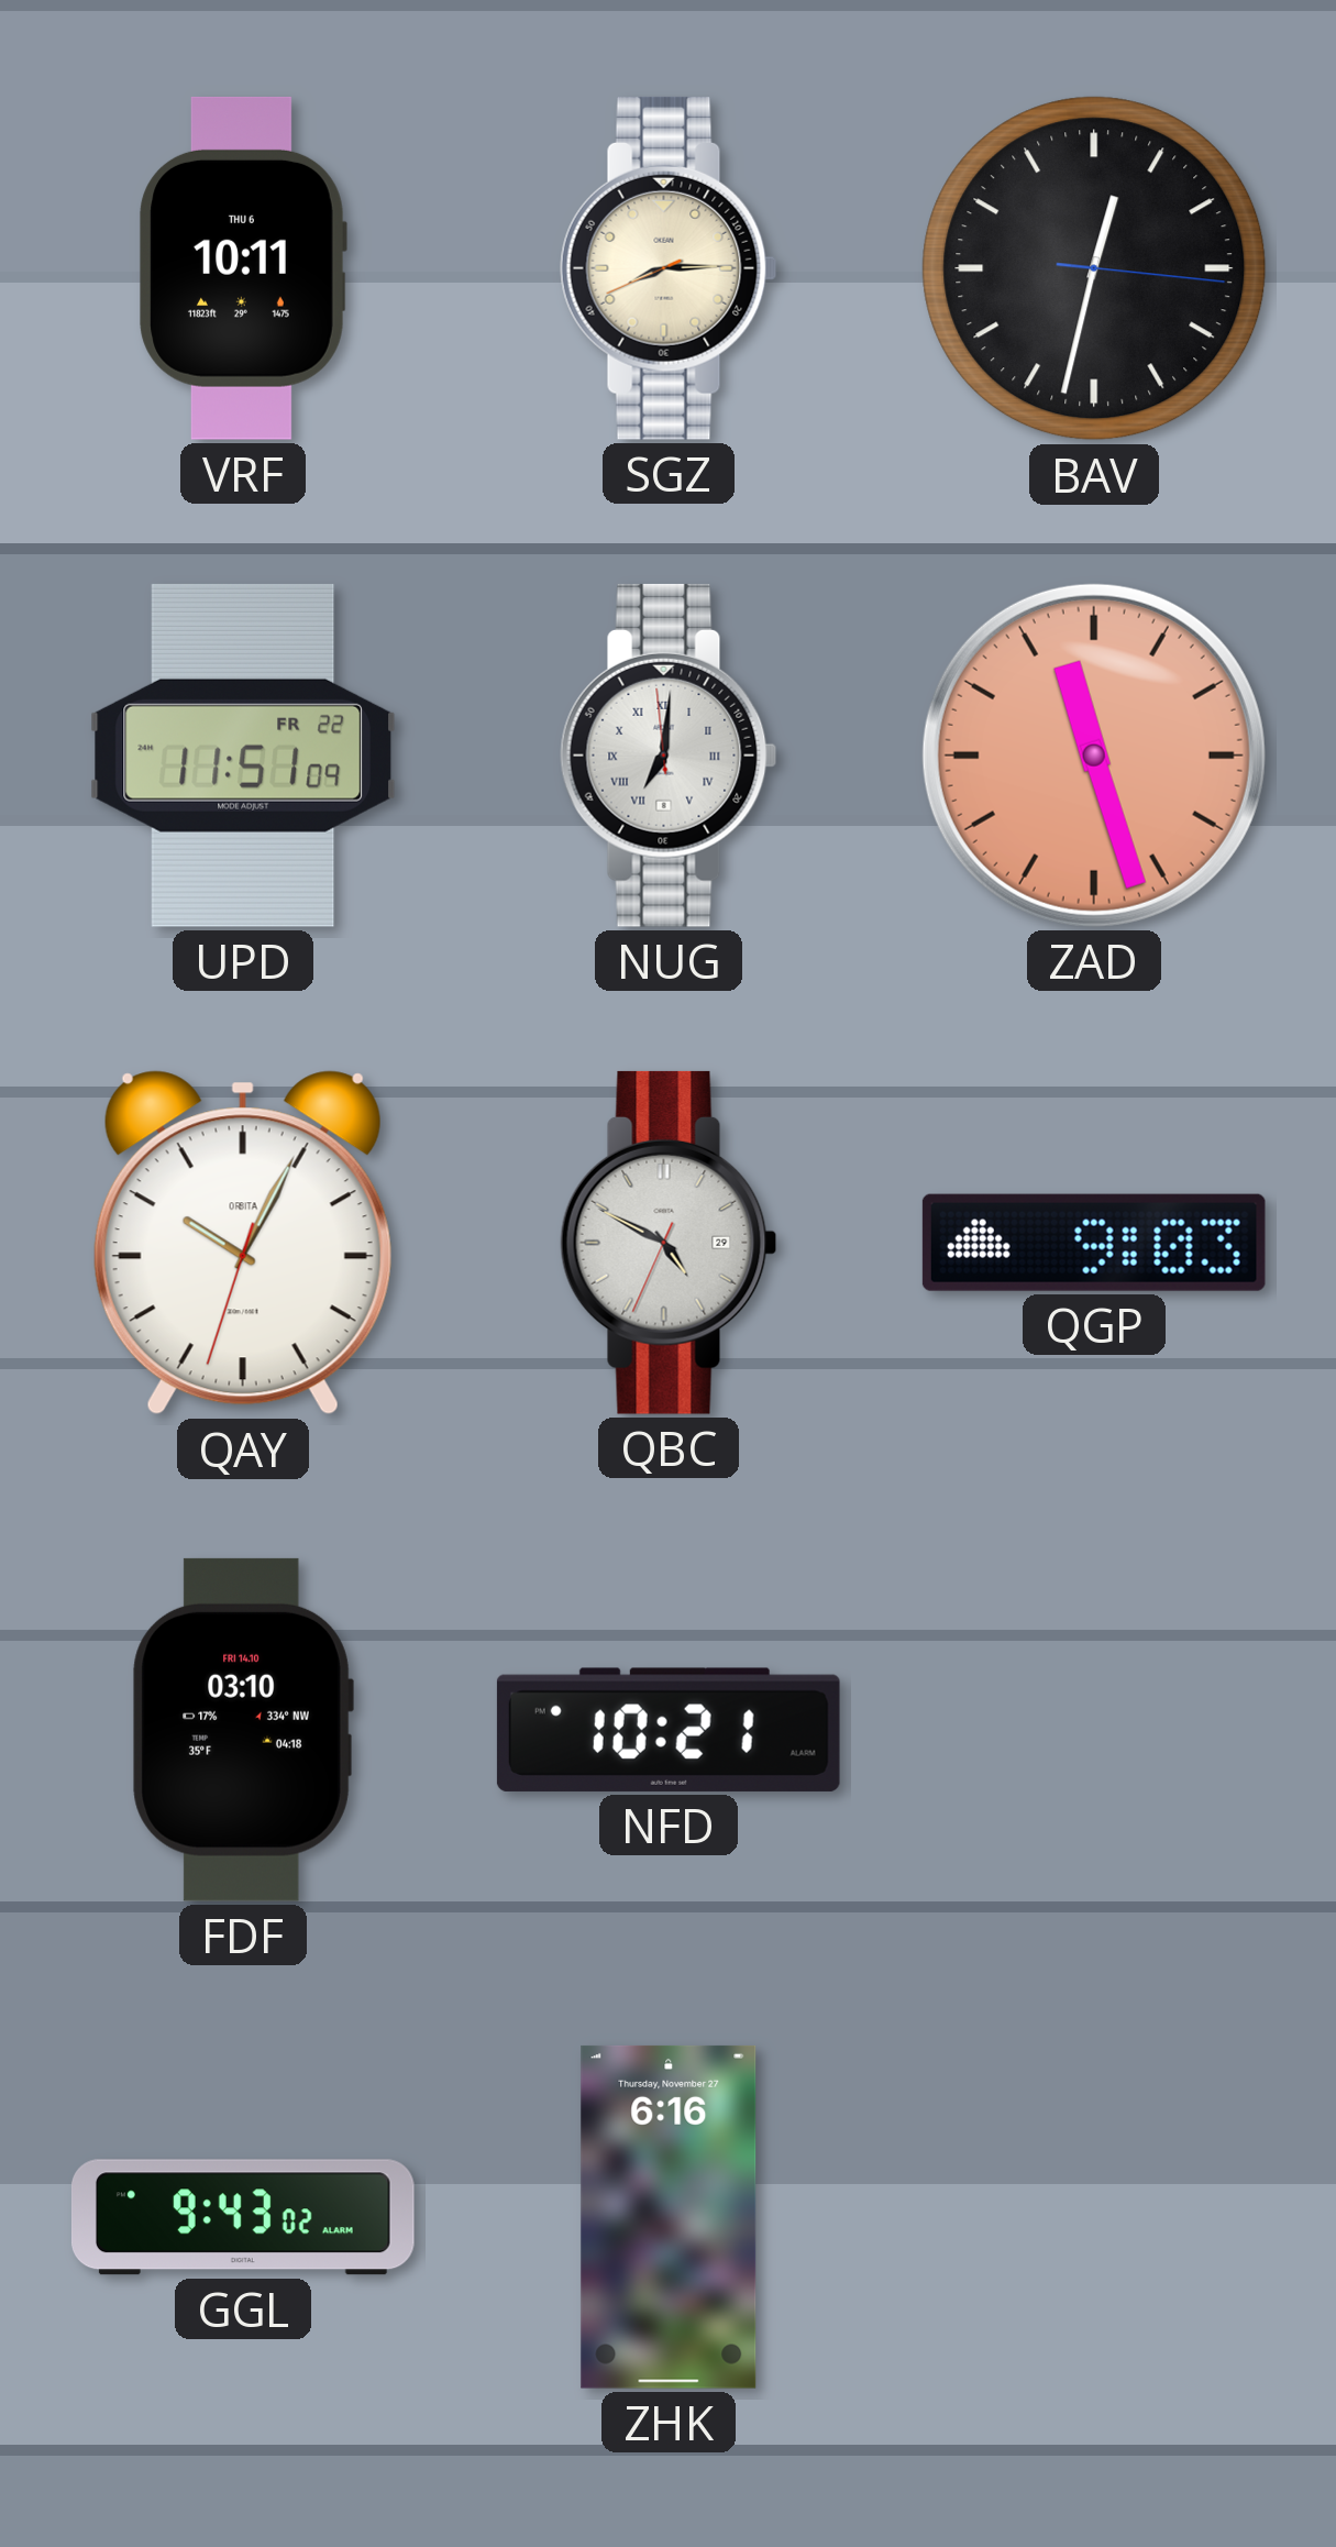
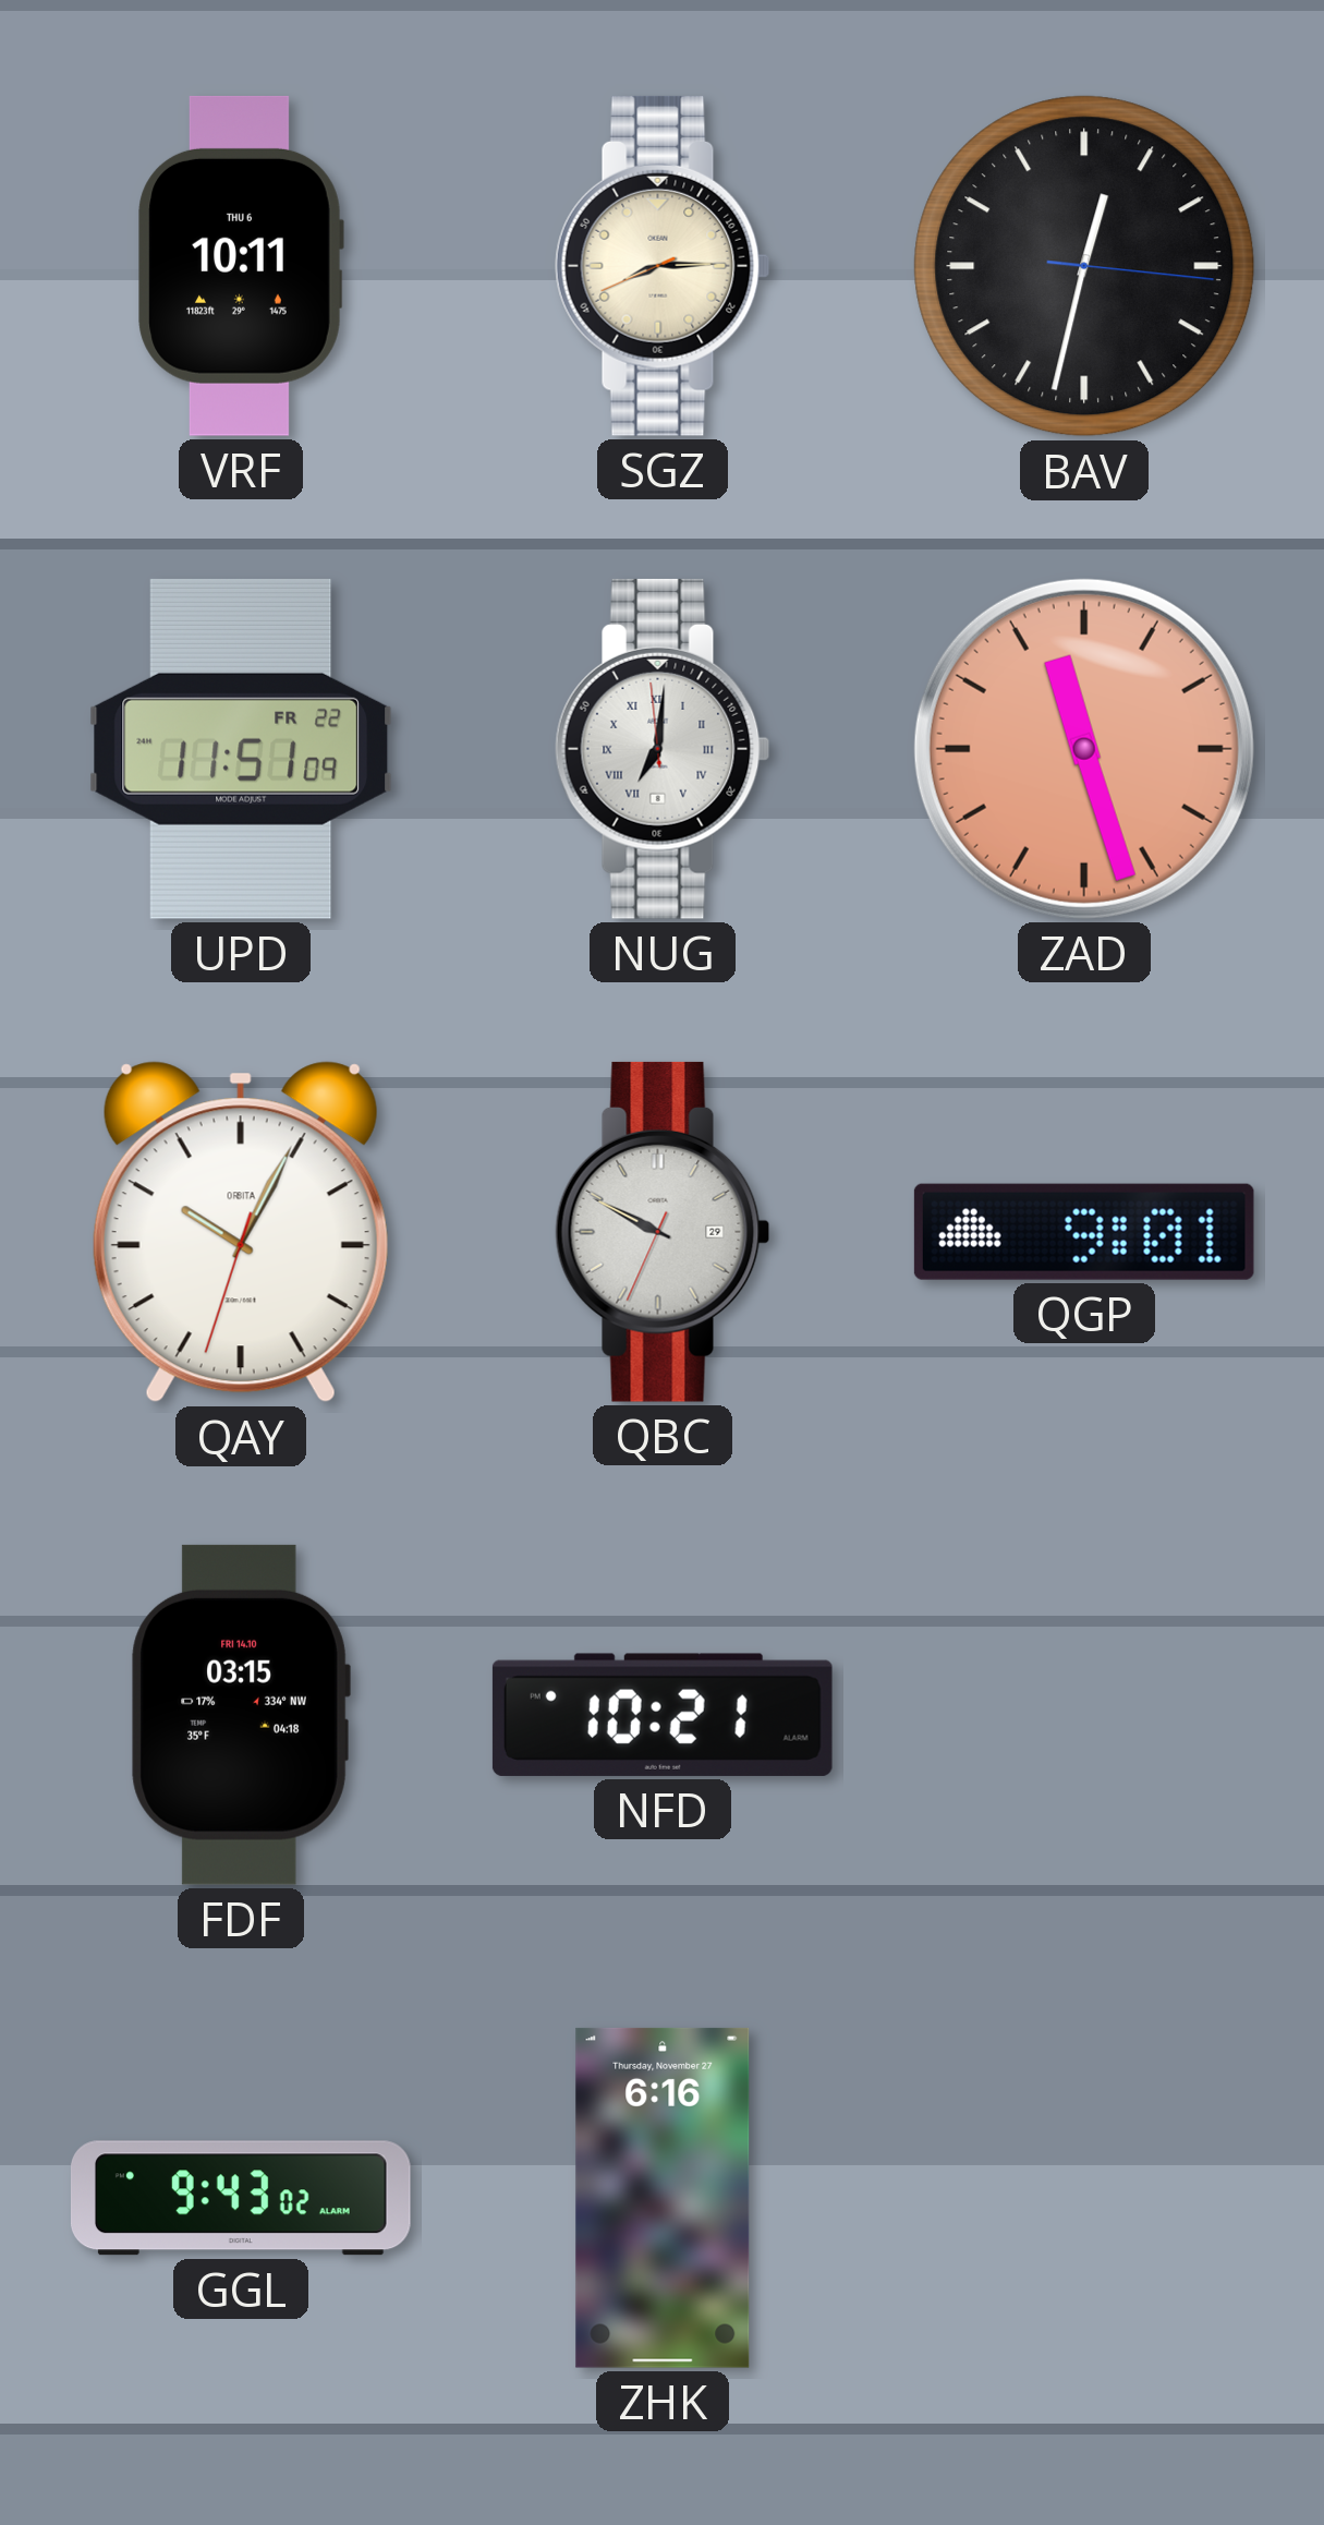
QBC: 4:49 -> 9:49
QGP: 9:03 -> 9:01
FDF: 03:10 -> 03:15
